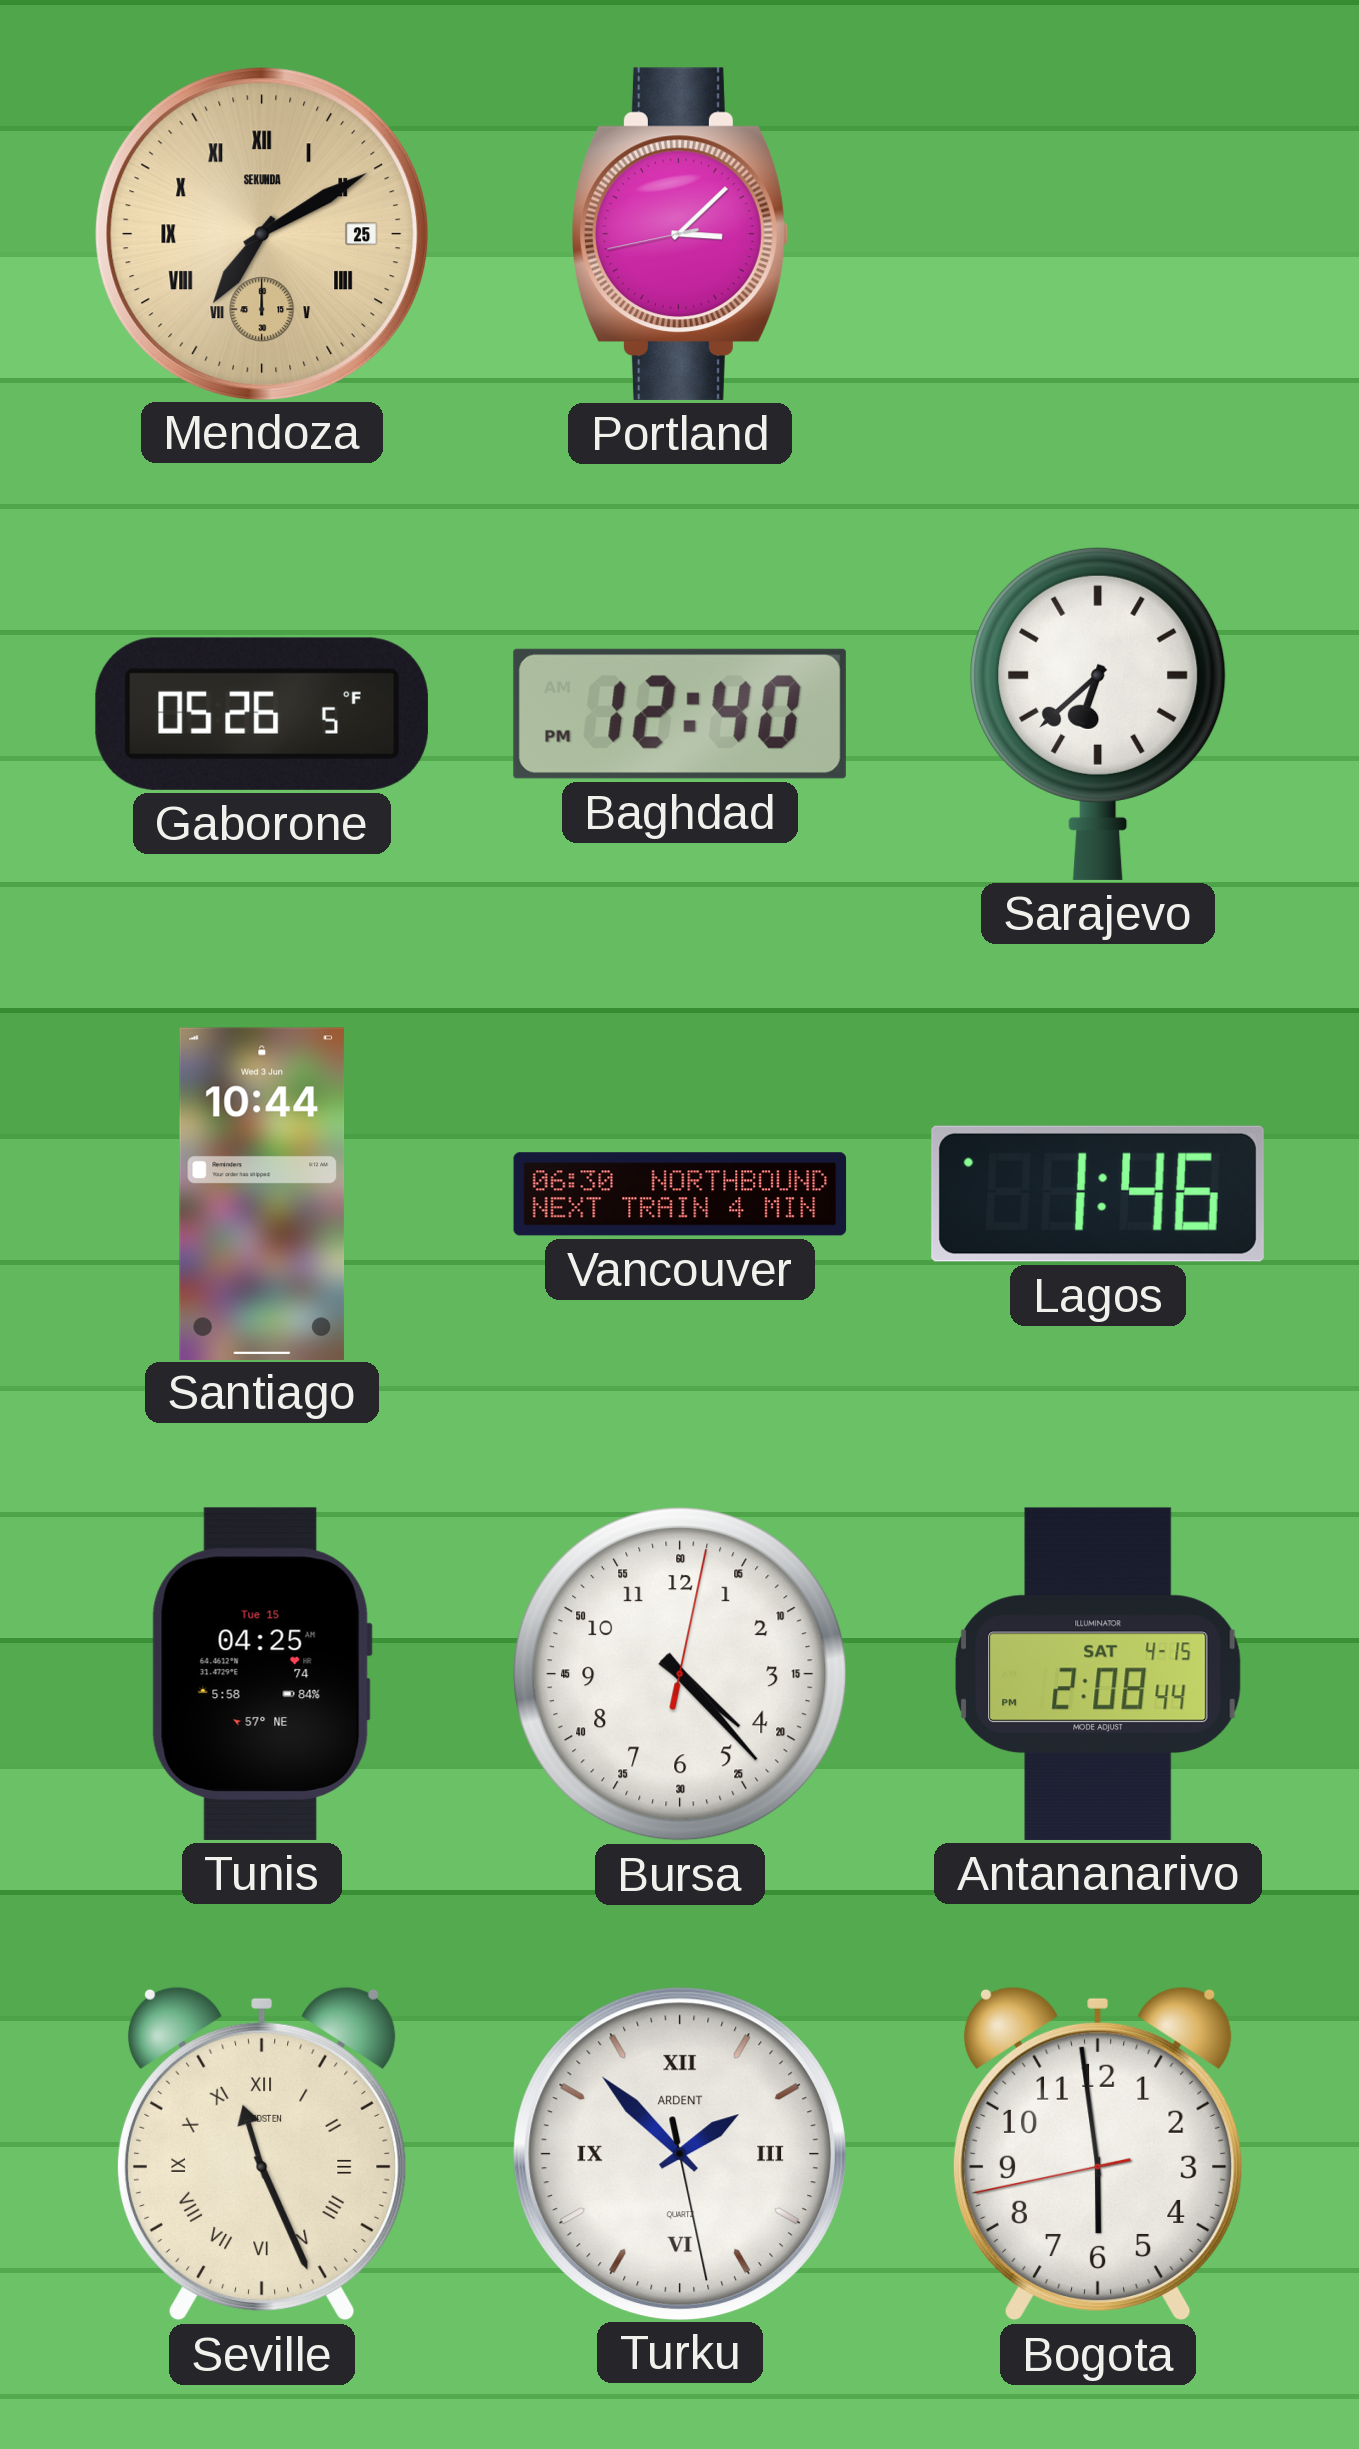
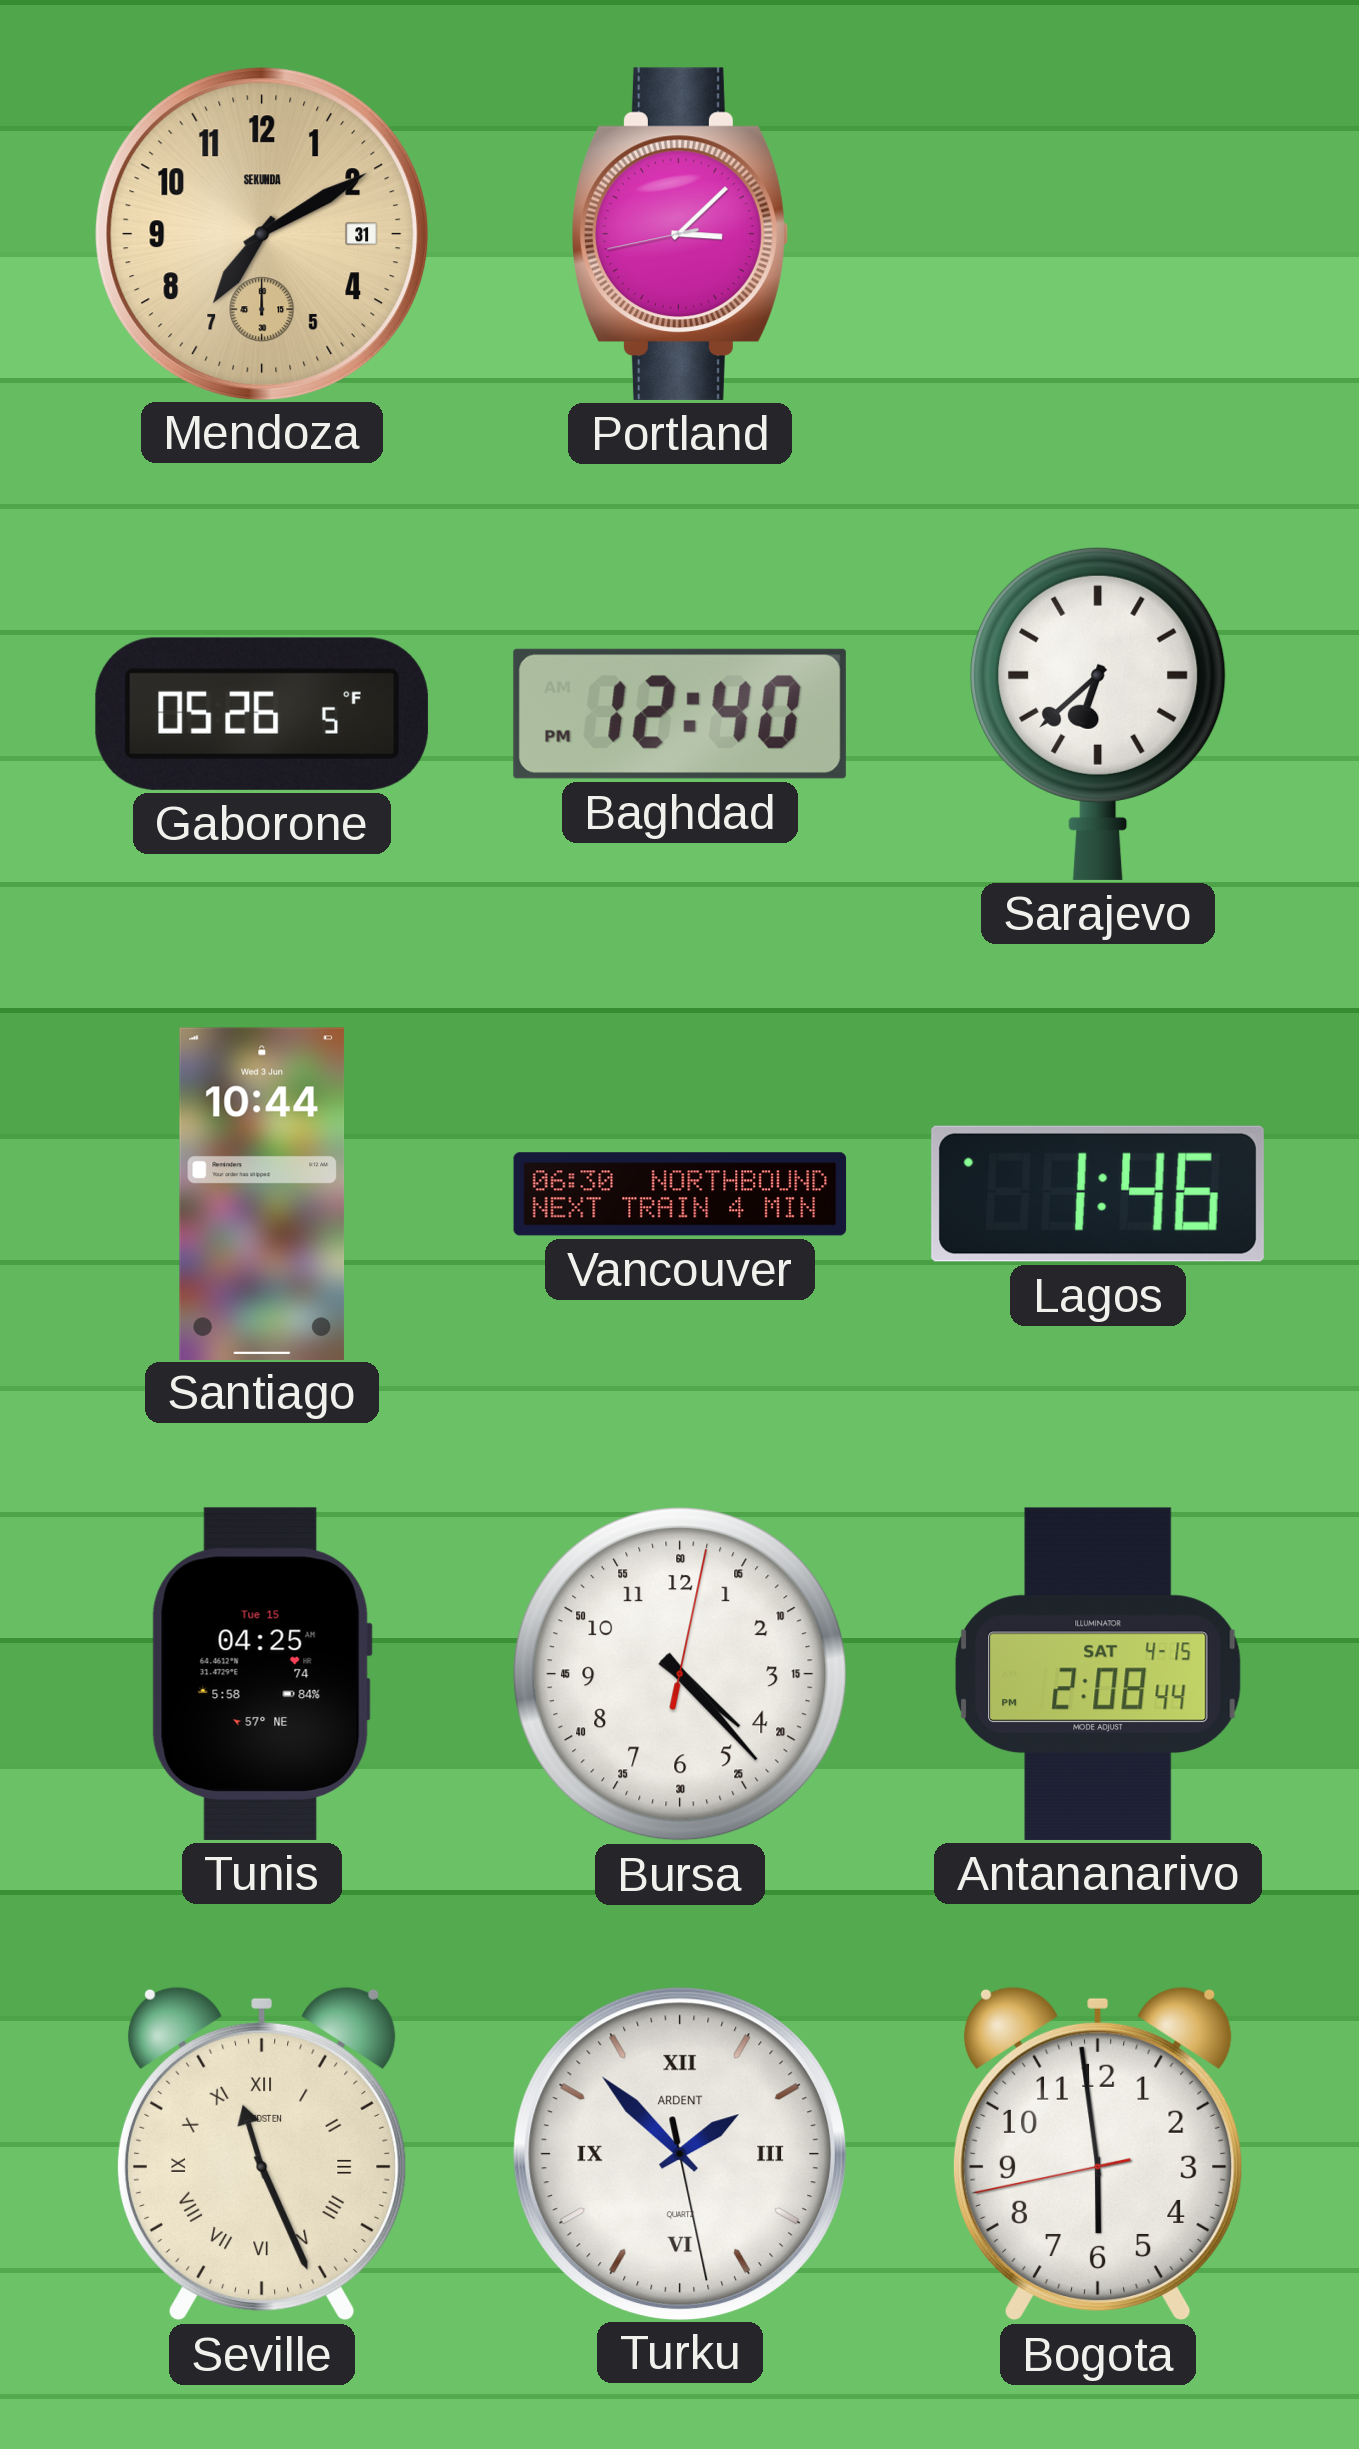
Mendoza date: 25 -> 31
Mendoza numerals: Roman -> Arabic
